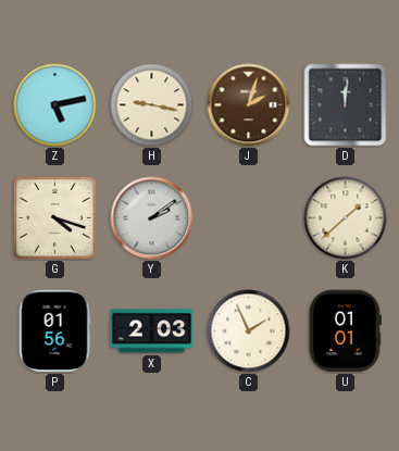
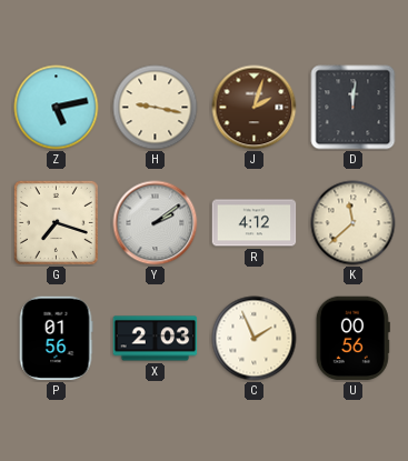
G: 4:18 -> 7:18
R: none -> 4:12
K: 1:38 -> 11:38
U: 01:01 -> 00:56
